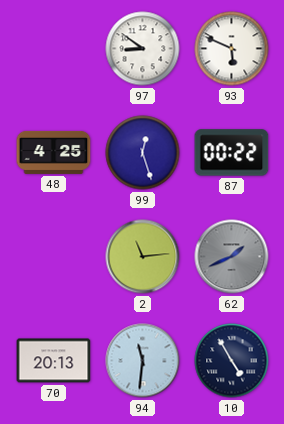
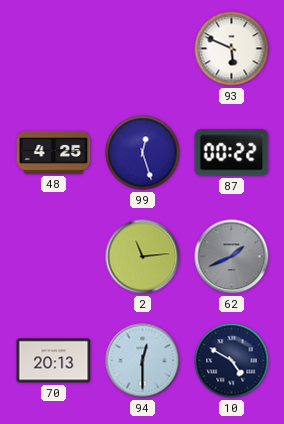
97: 8:51 -> none
94: 11:31 -> 12:30
10: 4:55 -> 4:50
